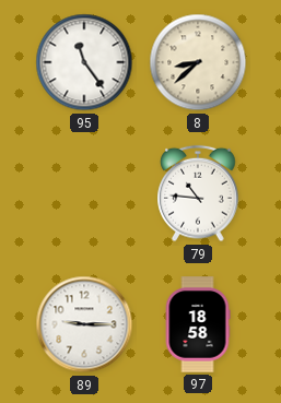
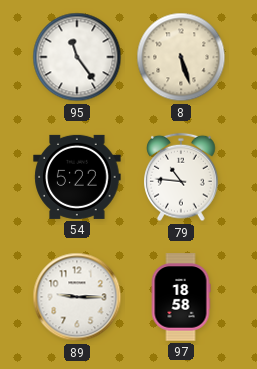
8: 8:38 -> 5:27
54: none -> 5:22
